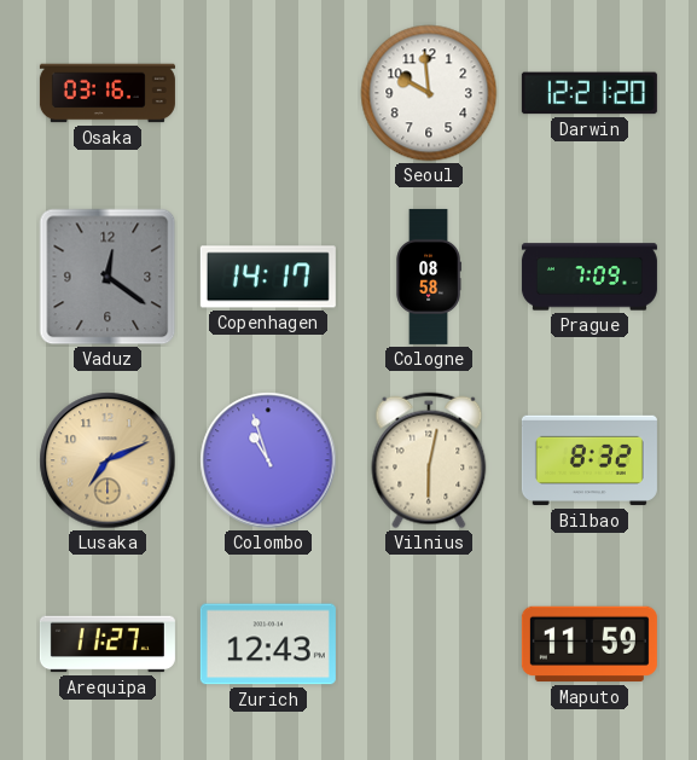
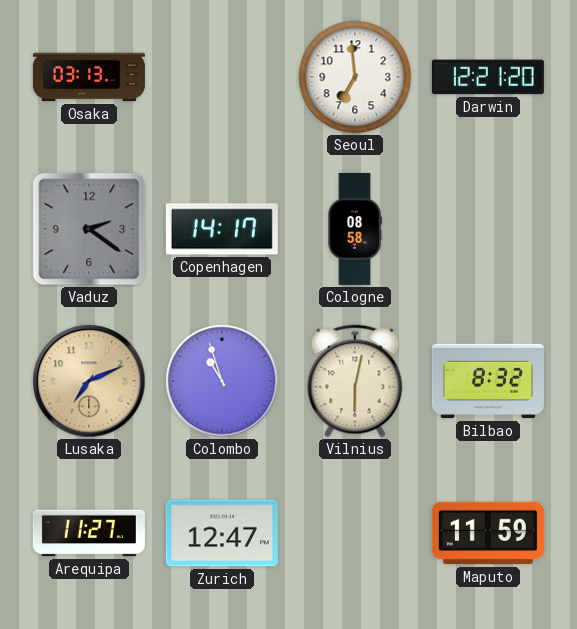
Osaka: 03:16 -> 03:13
Seoul: 9:59 -> 6:59
Vaduz: 12:21 -> 2:21
Prague: 7:09 -> none
Zurich: 12:43 -> 12:47
